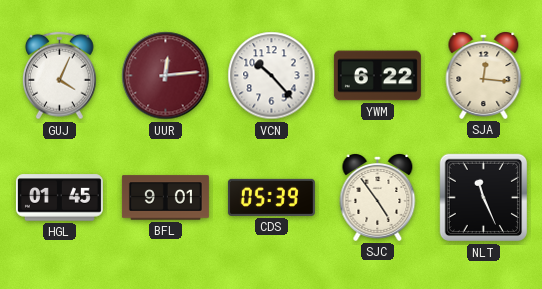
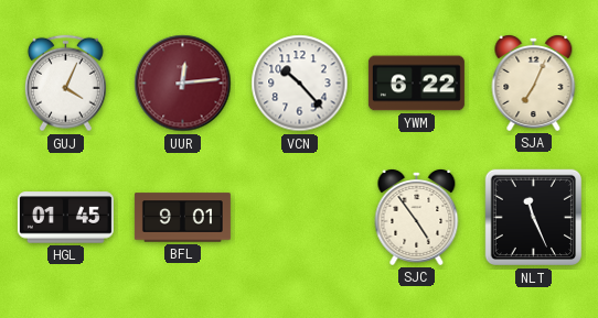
SJA: 12:16 -> 7:04
CDS: 05:39 -> none
